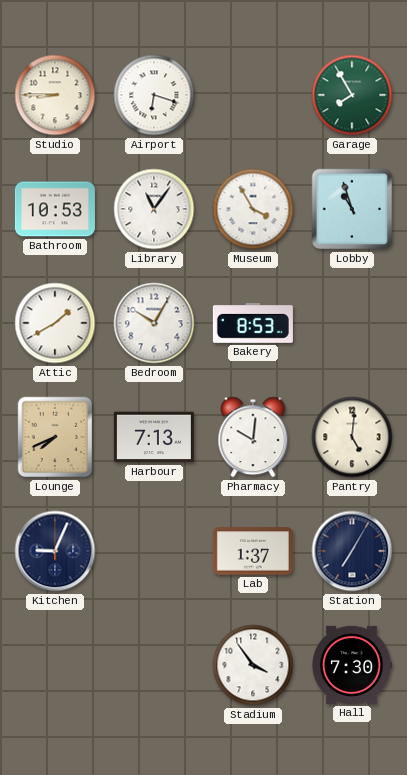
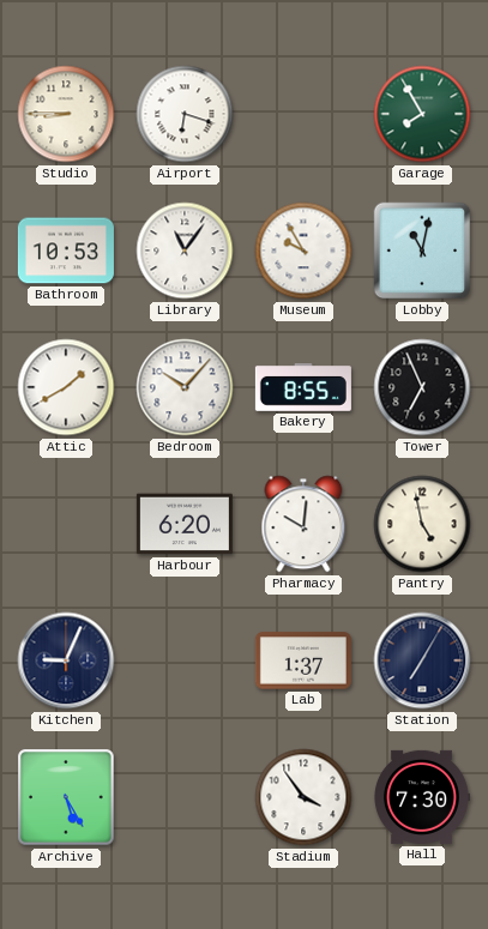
Museum: 3:55 -> 9:55
Lobby: 10:57 -> 11:02
Bedroom: 10:05 -> 10:07
Bakery: 8:53 -> 8:55
Tower: none -> 6:56
Lounge: 7:41 -> none
Harbour: 7:13 -> 6:20
Pantry: 5:01 -> 4:58
Archive: none -> 5:25
